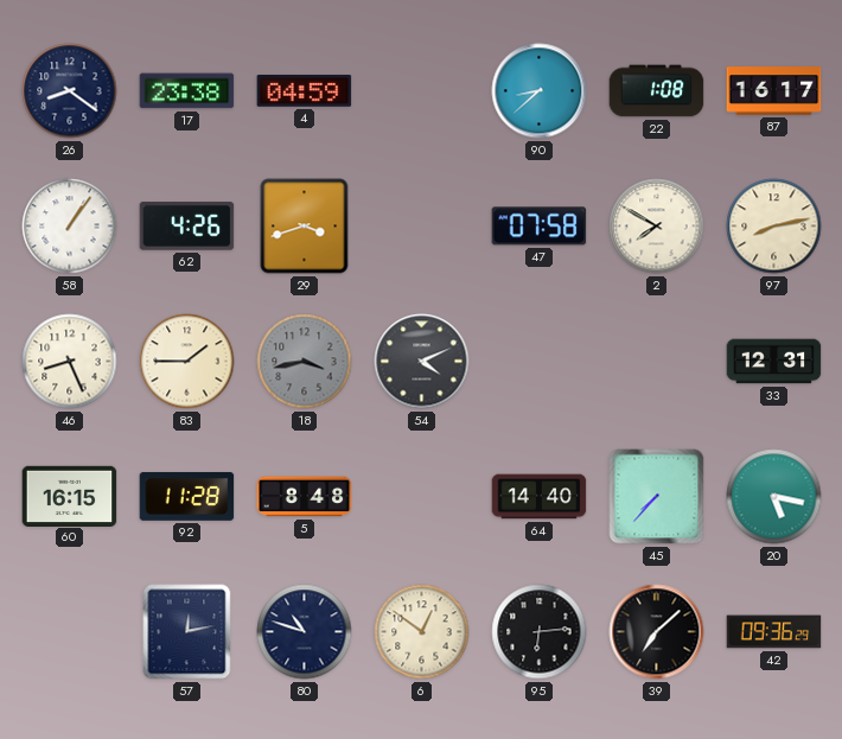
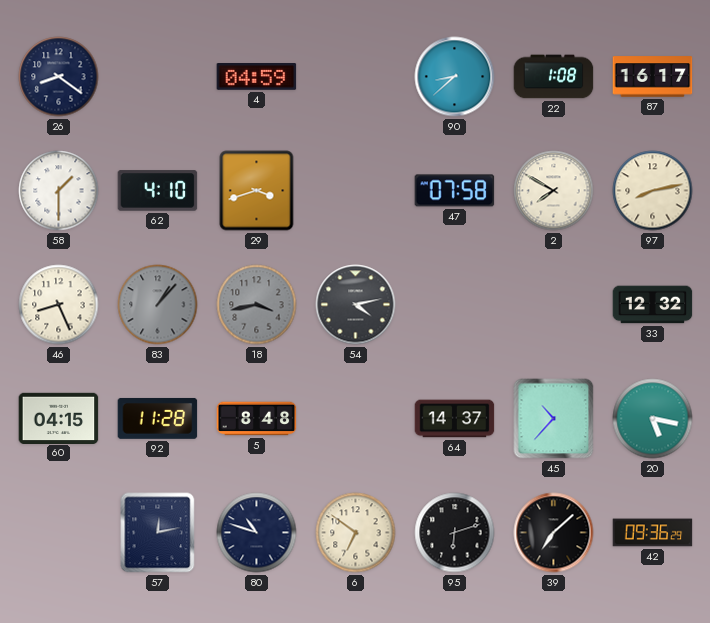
17: 23:38 -> none
58: 1:06 -> 1:30
62: 4:26 -> 4:10
83: 1:45 -> 1:07
83 dial: cream -> grey
54: 4:11 -> 4:13
33: 12:31 -> 12:32
60: 16:15 -> 04:15
64: 14:40 -> 14:37
45: 7:37 -> 10:37
6: 12:51 -> 6:51
95: 6:14 -> 6:12
